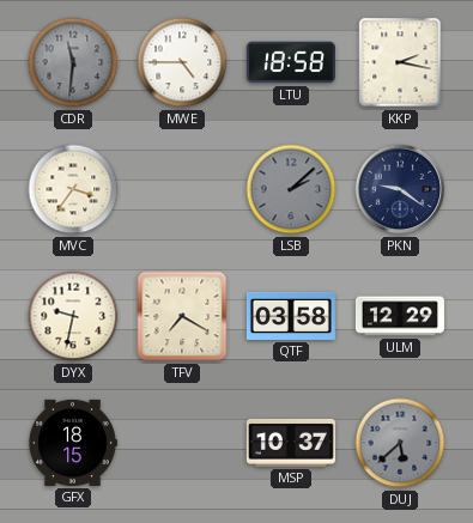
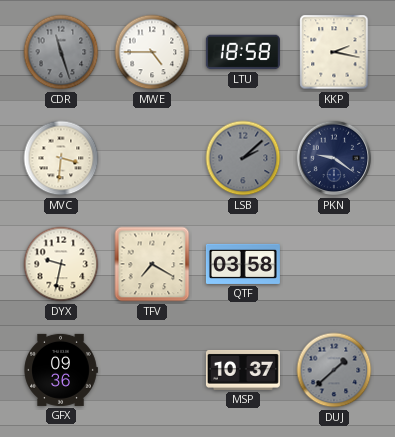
CDR: 11:31 -> 11:27
MVC: 3:36 -> 3:31
ULM: 12:29 -> none
GFX: 18:15 -> 09:36
DUJ: 5:38 -> 1:38
